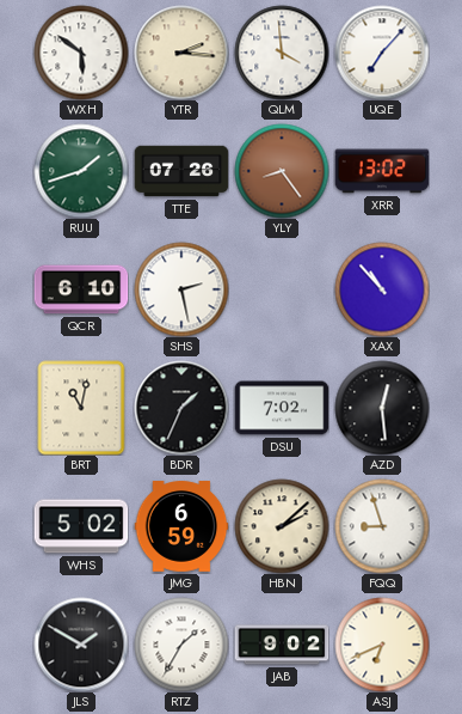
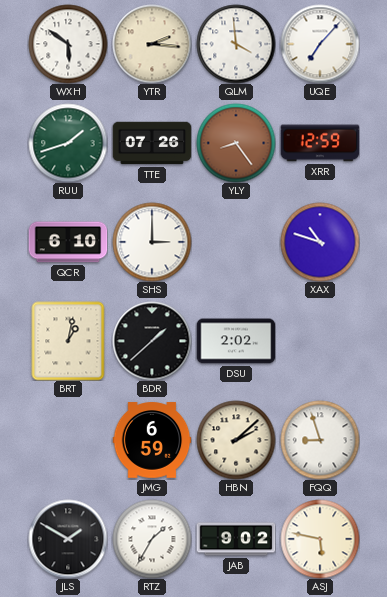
XRR: 13:02 -> 12:59
SHS: 2:28 -> 3:00
XAX: 10:53 -> 10:48
BRT: 11:02 -> 1:02
BDR: 1:34 -> 1:38
DSU: 7:02 -> 2:02
AZD: 12:29 -> none
WHS: 5:02 -> none
ASJ: 6:41 -> 5:47
